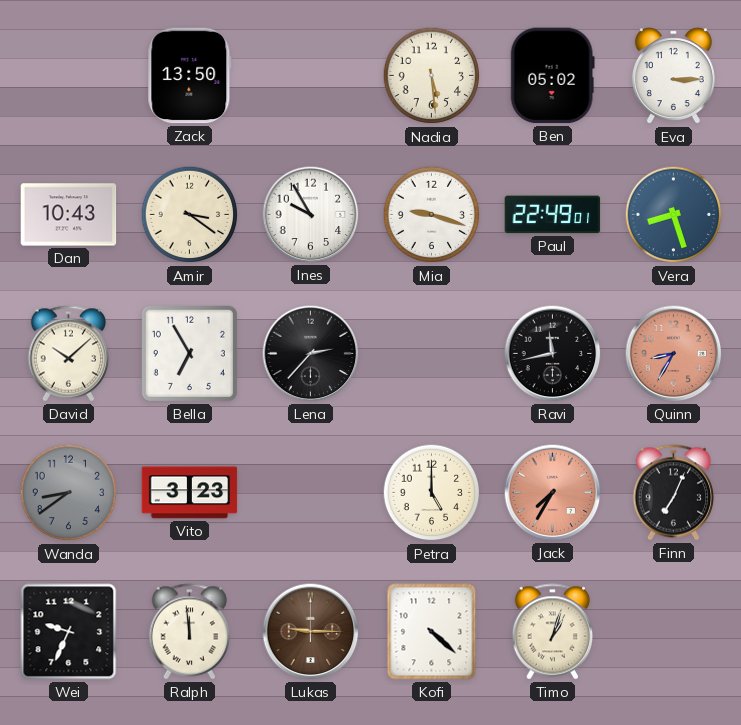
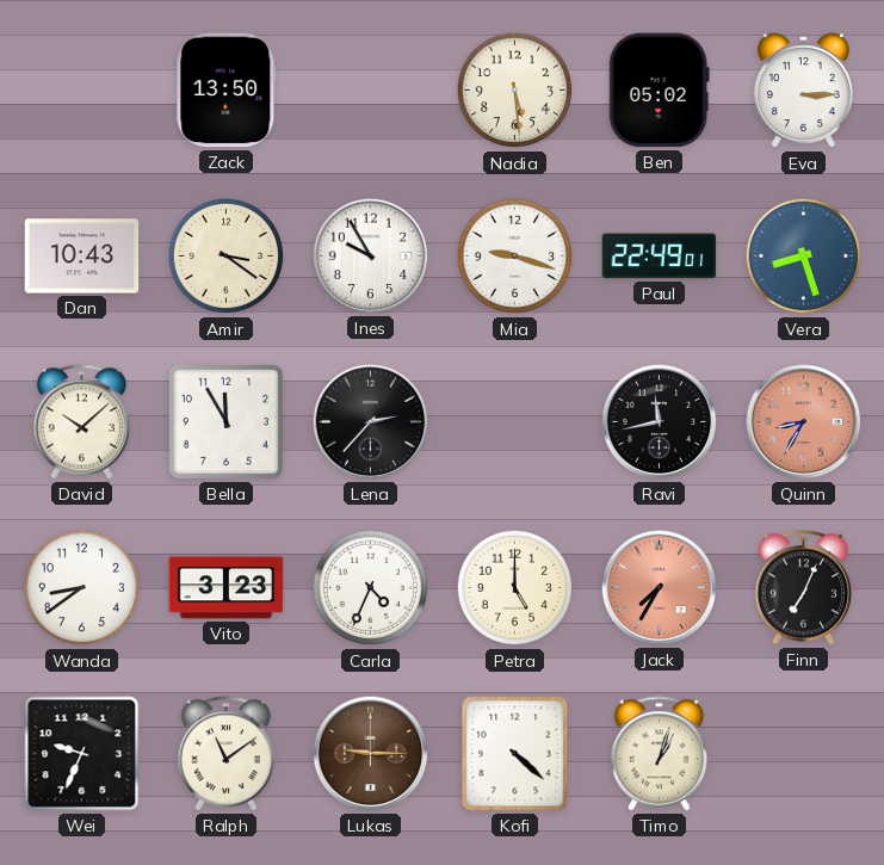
Bella: 6:55 -> 11:55
Wanda dial: grey -> white
Carla: none -> 4:34
Ralph: 11:59 -> 11:09
